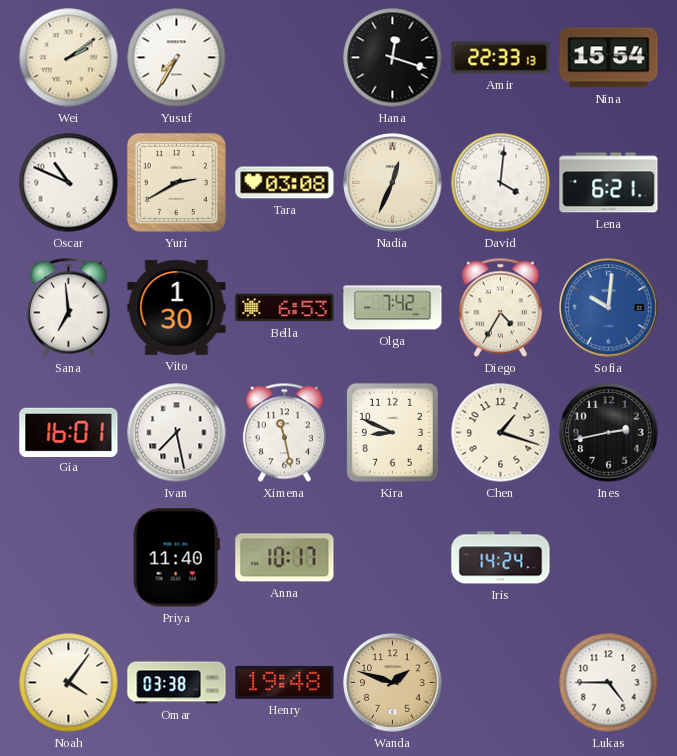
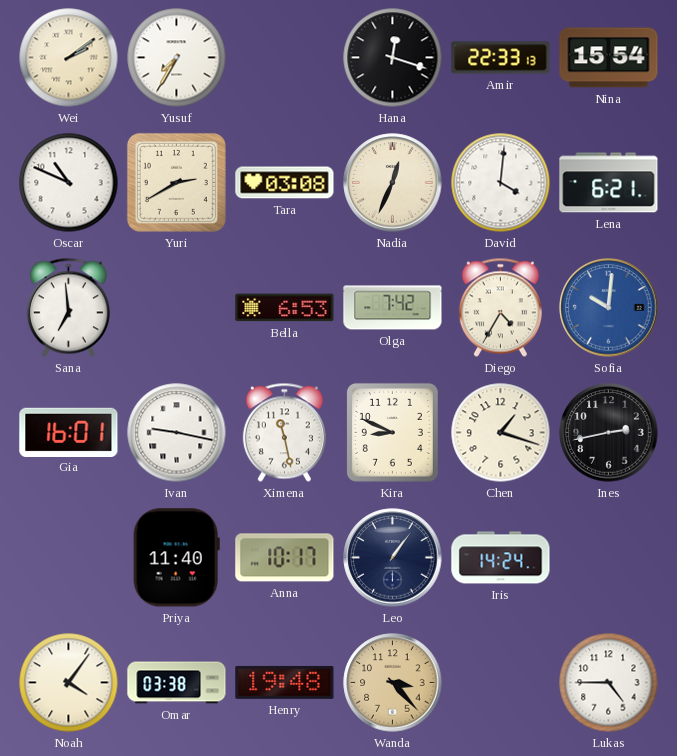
Vito: 1:30 -> none
Ivan: 7:28 -> 9:17
Leo: none -> 1:06
Wanda: 1:48 -> 3:23
